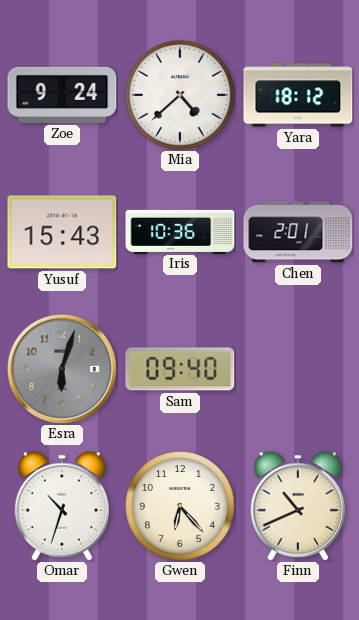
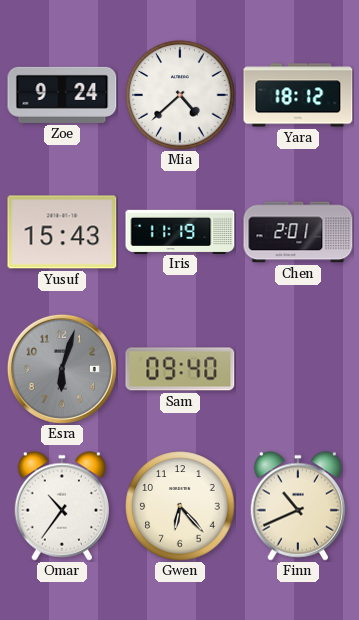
Iris: 10:36 -> 11:19
Omar: 10:33 -> 10:36
